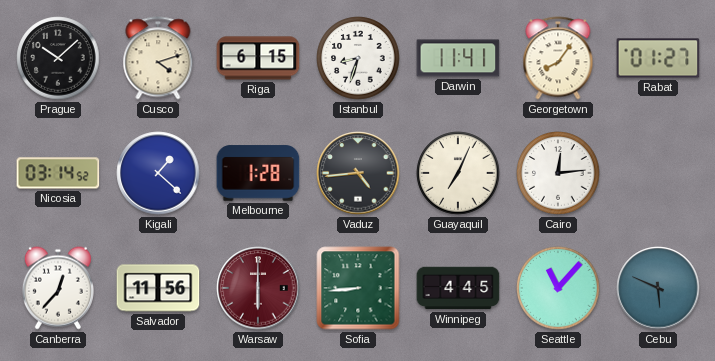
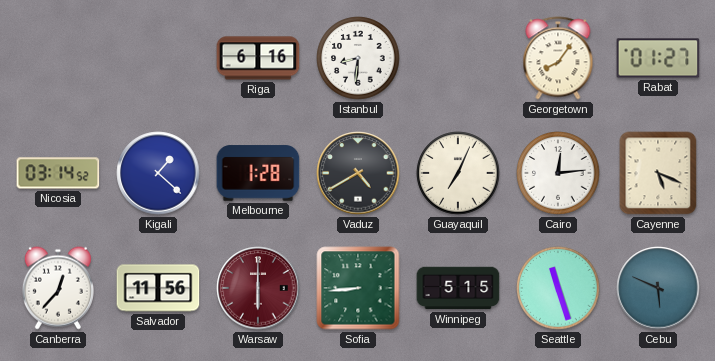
Prague: 10:08 -> none
Cusco: 4:12 -> none
Riga: 6:15 -> 6:16
Istanbul: 8:33 -> 8:31
Darwin: 11:41 -> none
Vaduz: 4:44 -> 4:40
Cayenne: none -> 5:19
Winnipeg: 4:45 -> 5:15
Seattle: 11:07 -> 11:27
